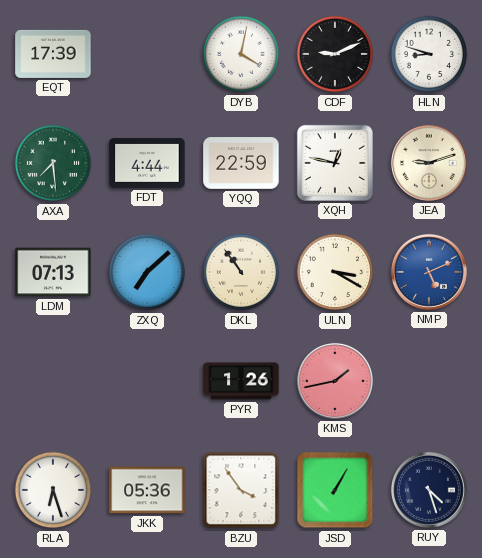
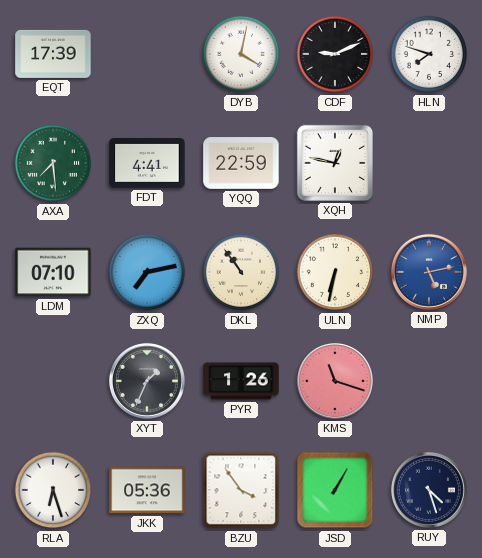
HLN: 8:48 -> 7:48
FDT: 4:44 -> 4:41
JEA: 9:12 -> none
LDM: 07:13 -> 07:10
ZXQ: 7:08 -> 7:13
ULN: 3:20 -> 6:32
NMP: 5:11 -> 5:13
XYT: none -> 1:34
KMS: 1:43 -> 11:18
